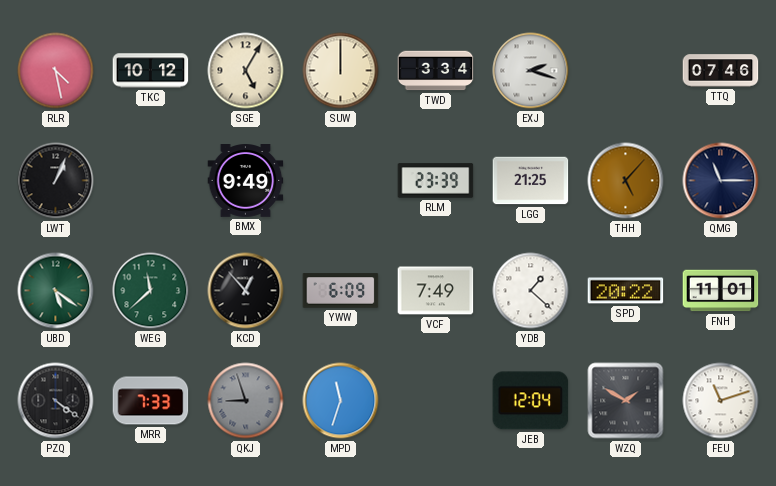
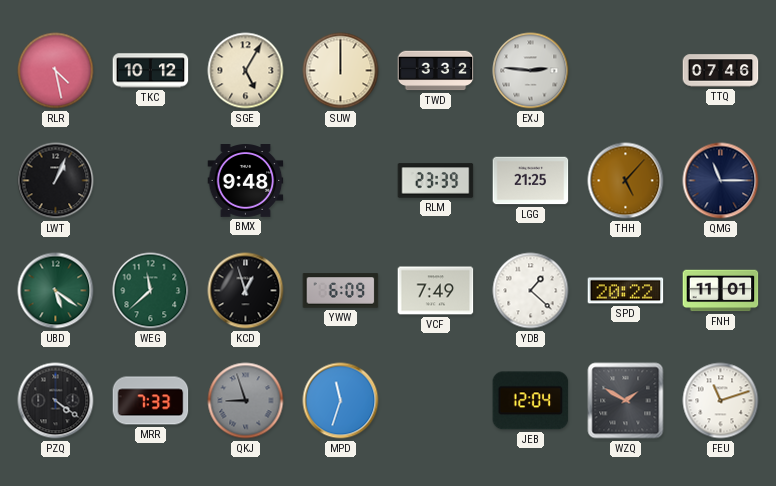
TWD: 3:34 -> 3:32
EXJ: 2:18 -> 2:46
BMX: 9:49 -> 9:48
KCD: 12:53 -> 12:57
